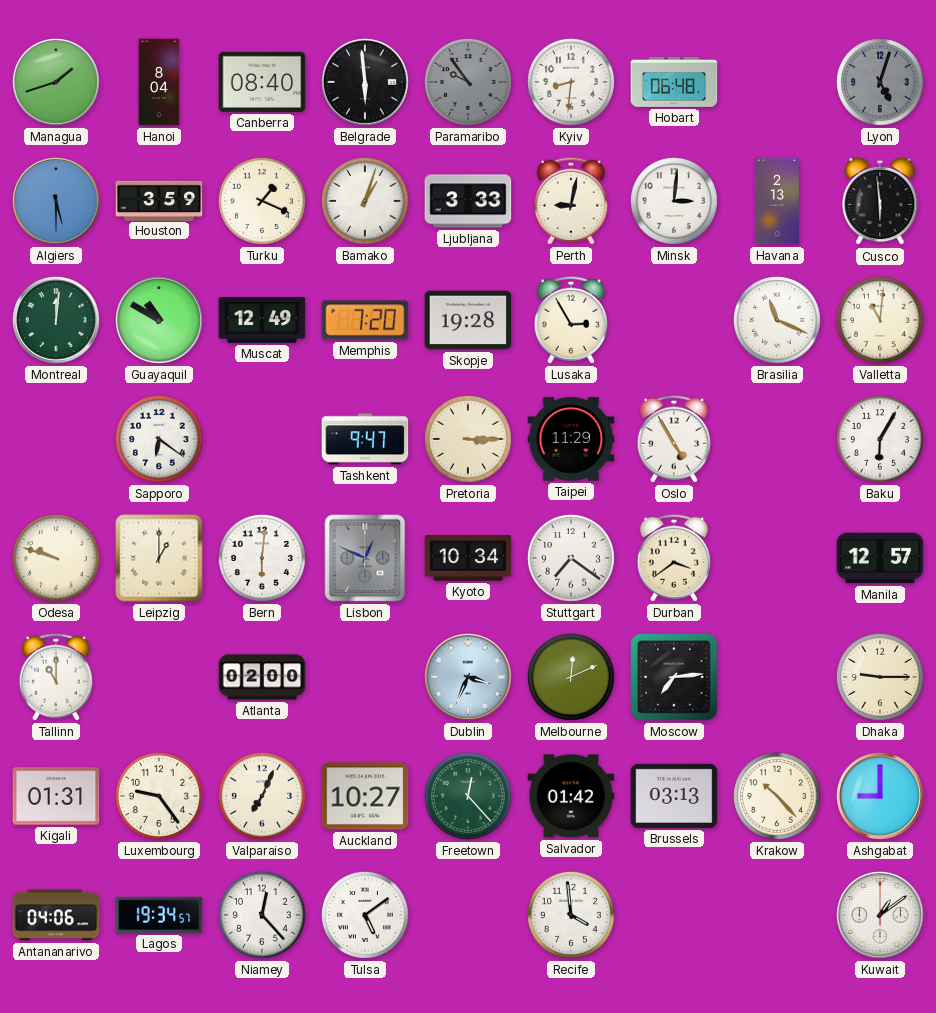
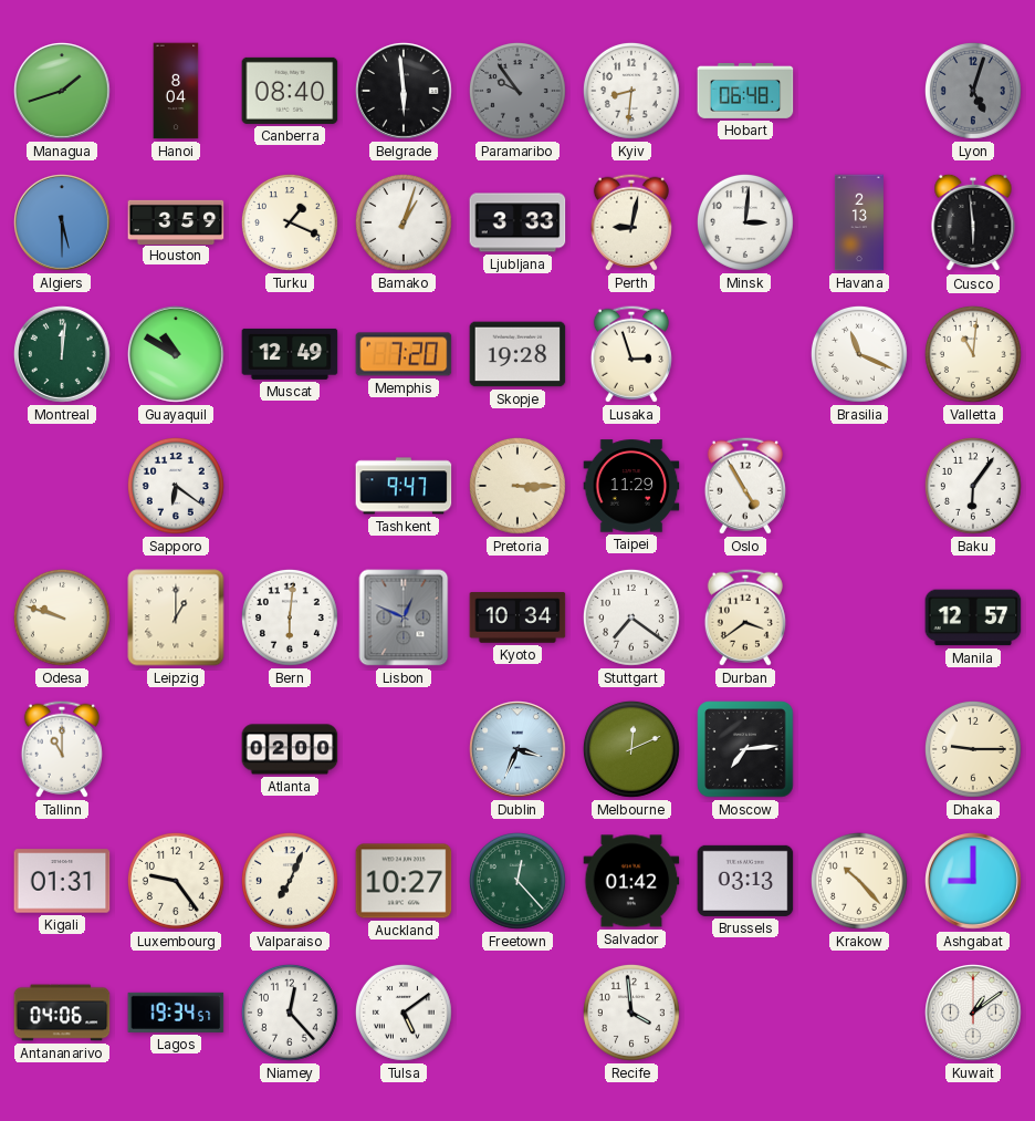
Lusaka: 2:55 -> 2:57
Baku: 6:05 -> 6:06
